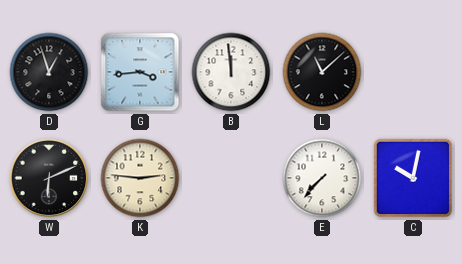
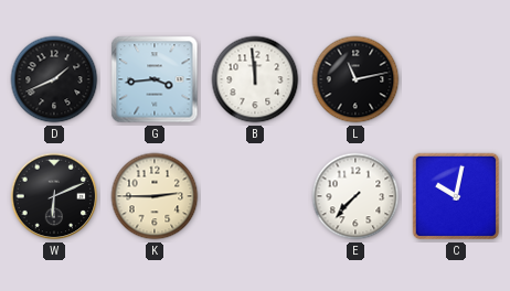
D: 12:57 -> 1:41
L: 11:08 -> 11:13
K: 2:46 -> 2:45
